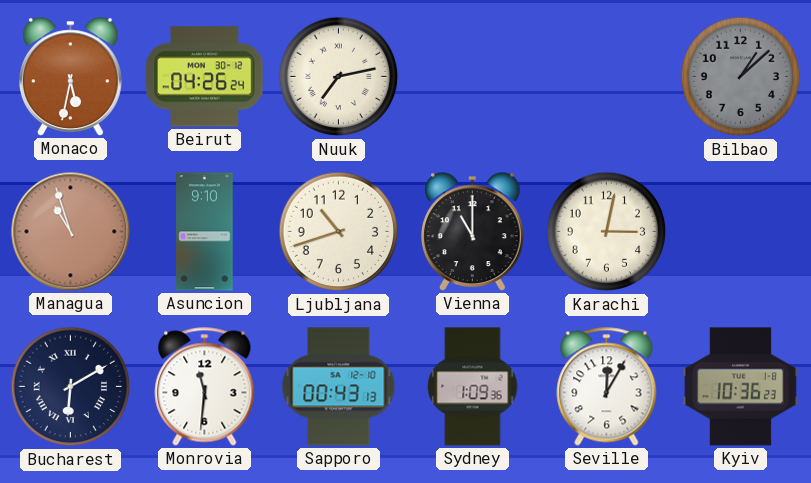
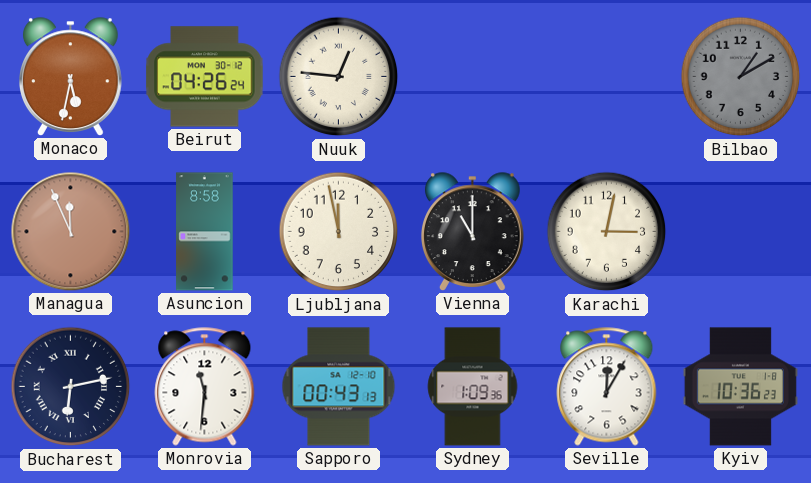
Nuuk: 7:13 -> 12:46
Bilbao: 1:08 -> 1:10
Managua: 10:57 -> 11:56
Asuncion: 9:10 -> 8:58
Ljubljana: 10:42 -> 11:58
Bucharest: 6:10 -> 6:13
